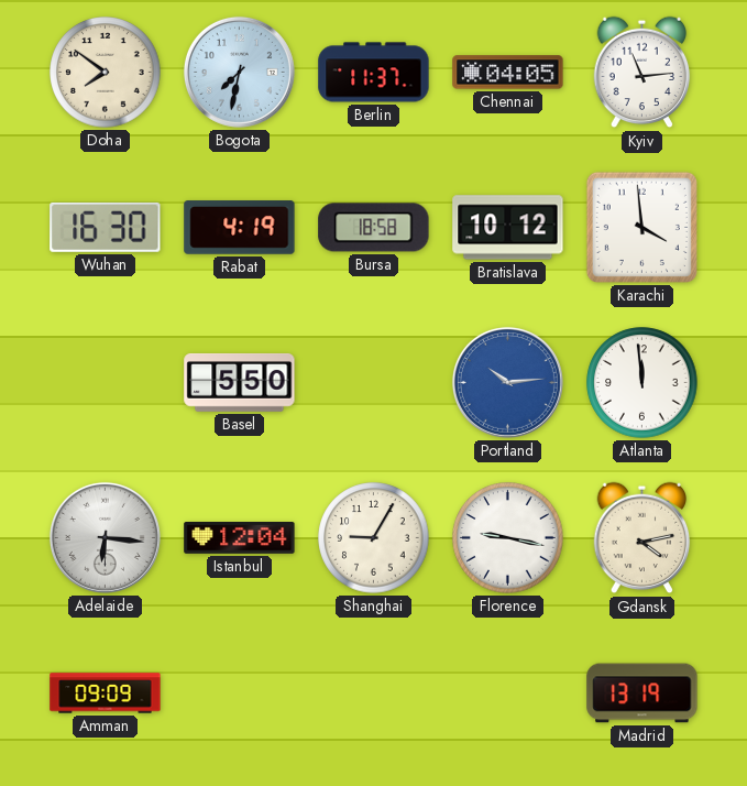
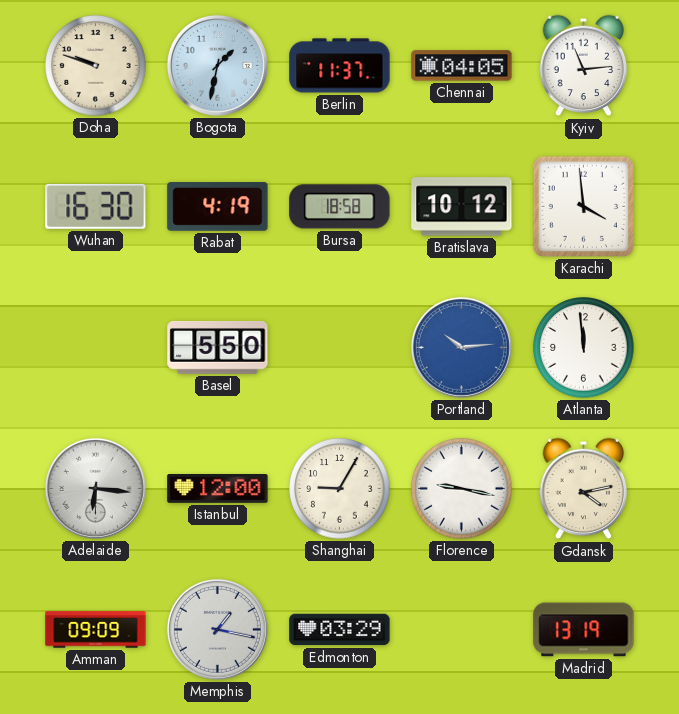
Doha: 7:51 -> 9:48
Bogota: 7:32 -> 1:32
Istanbul: 12:04 -> 12:00
Memphis: none -> 1:17
Edmonton: none -> 03:29
